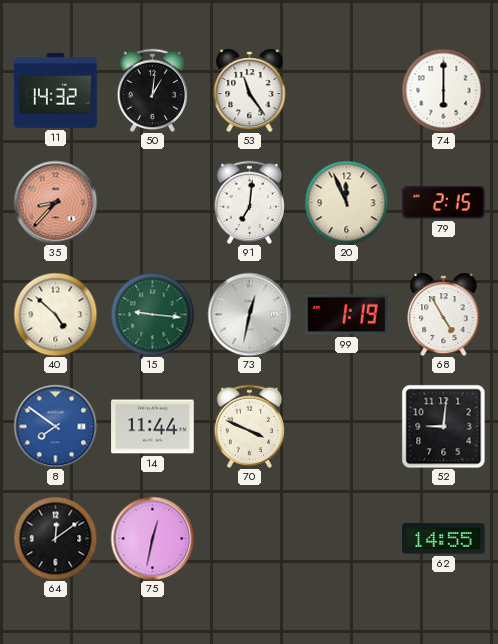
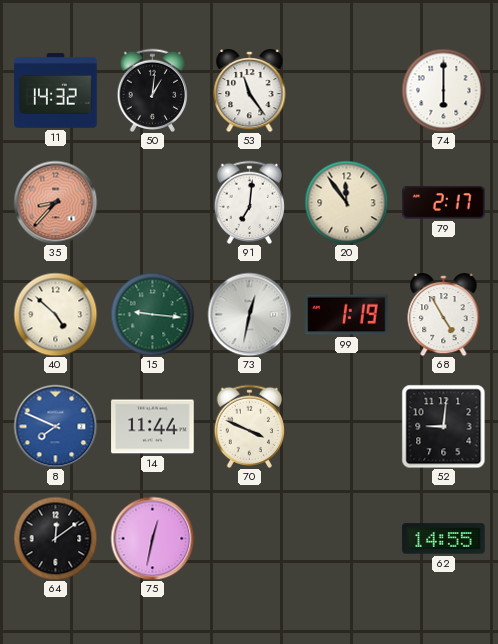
20: 11:56 -> 11:54
79: 2:15 -> 2:17
8: 7:51 -> 7:49
